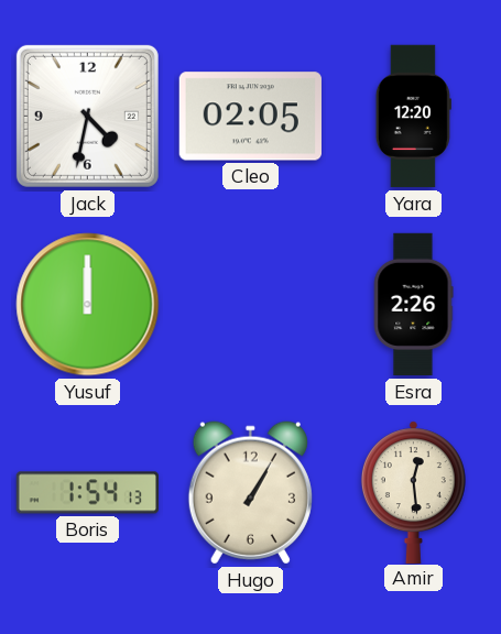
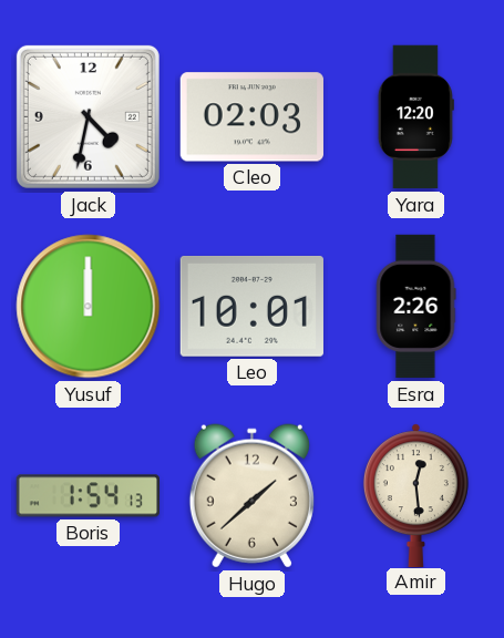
Cleo: 02:05 -> 02:03
Leo: none -> 10:01
Hugo: 1:05 -> 1:38
